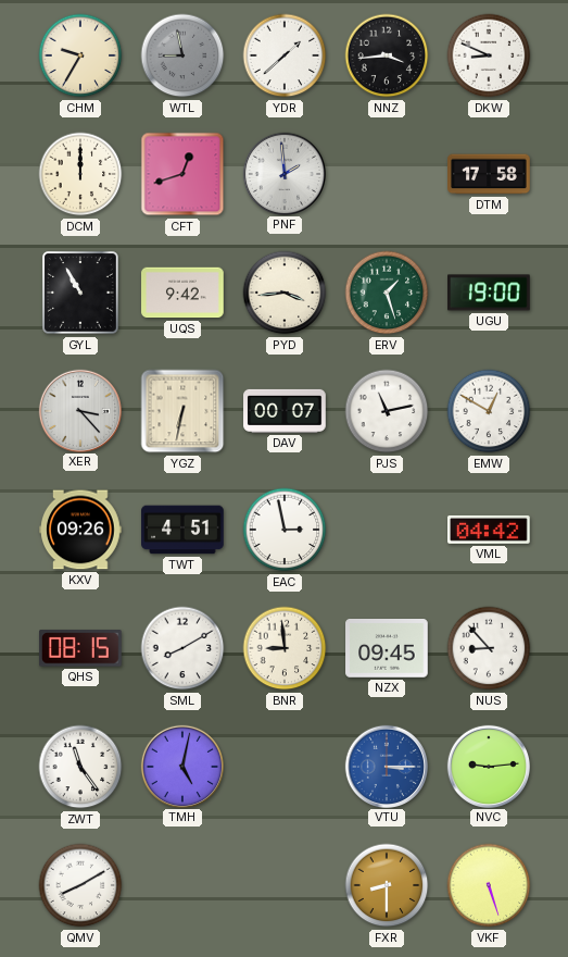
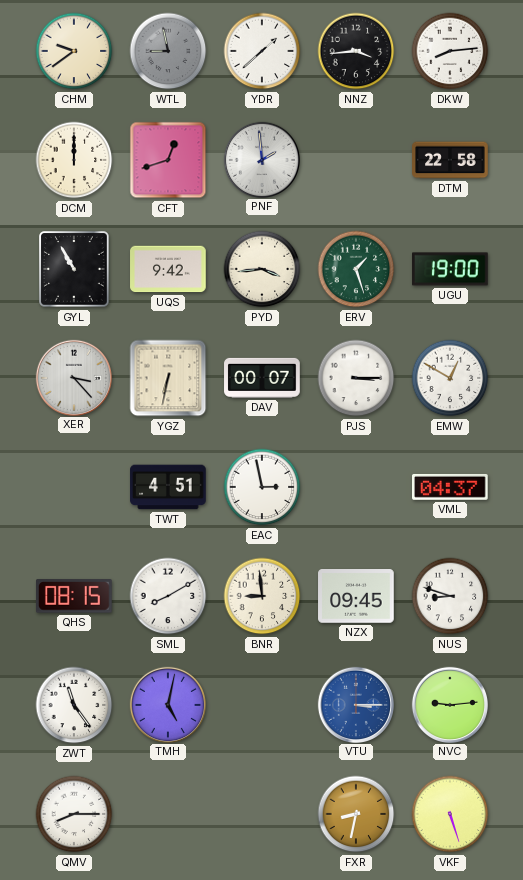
CHM: 9:35 -> 9:39
DKW: 8:49 -> 8:14
DTM: 17:58 -> 22:58
PJS: 11:13 -> 3:15
KXV: 09:26 -> none
VML: 04:42 -> 04:37
NUS: 8:53 -> 8:48
QMV: 8:10 -> 8:15
FXR: 8:30 -> 8:32
